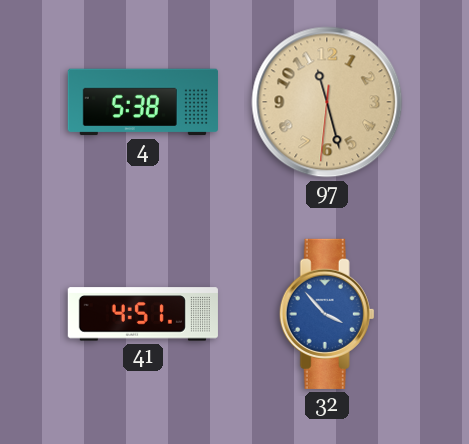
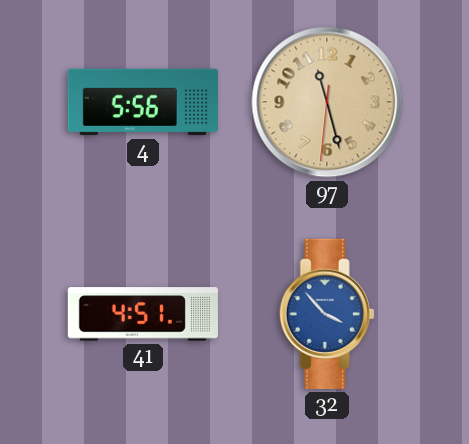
4: 5:38 -> 5:56
